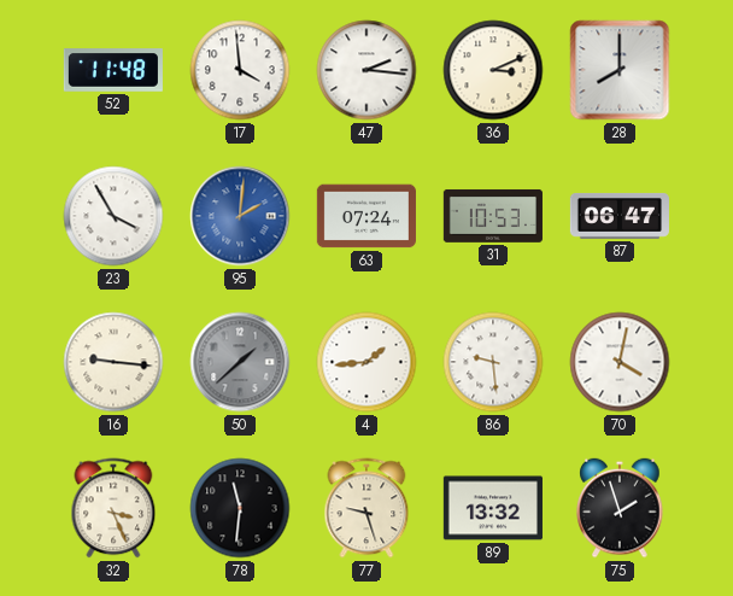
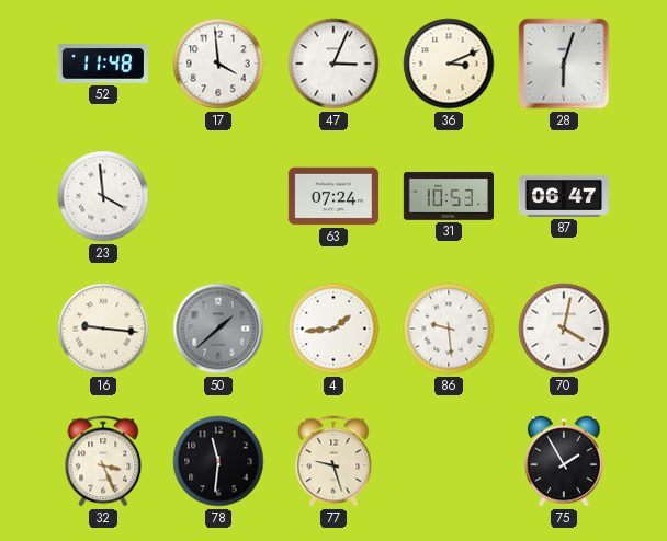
47: 2:16 -> 3:04
28: 8:00 -> 6:03
23: 3:55 -> 3:59
95: 2:01 -> none
89: 13:32 -> none
75: 1:57 -> 1:55
